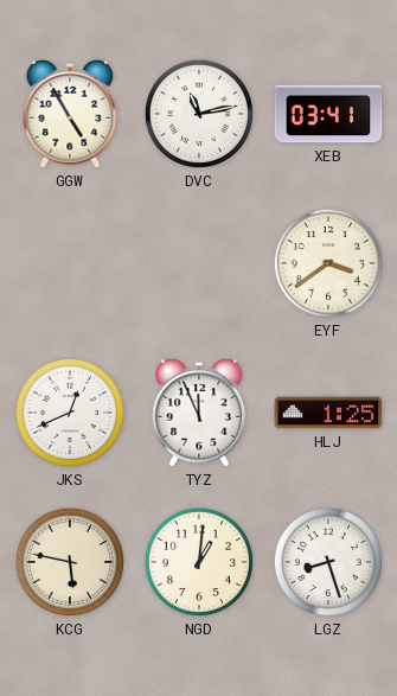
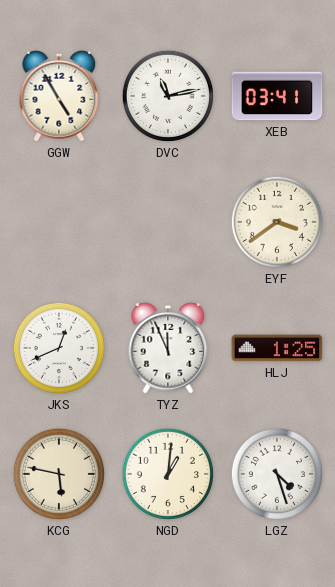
LGZ: 8:27 -> 4:27
